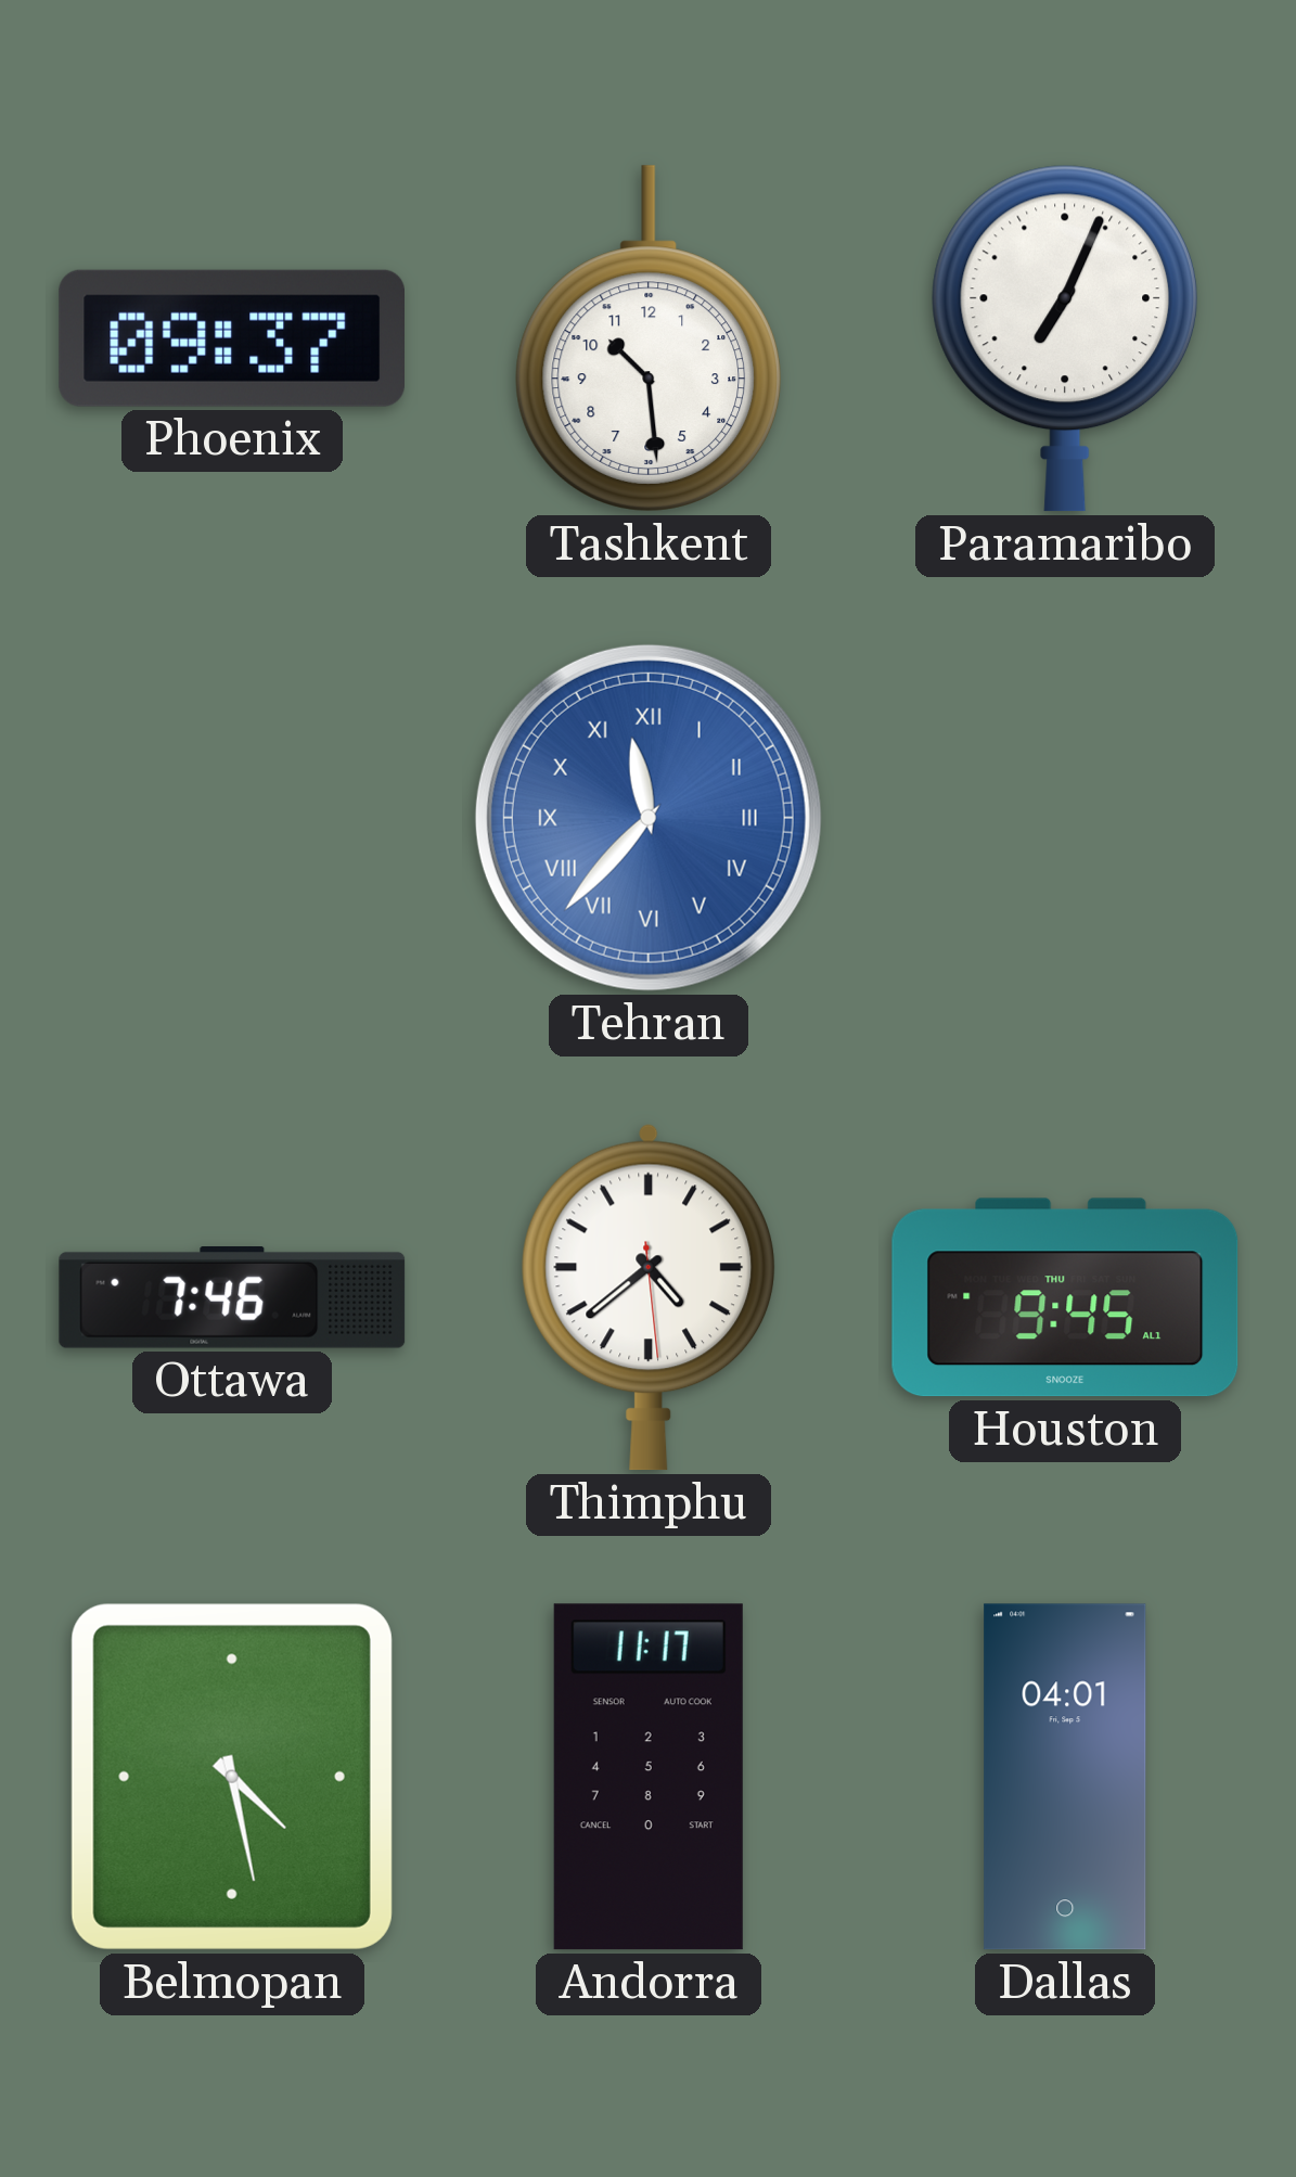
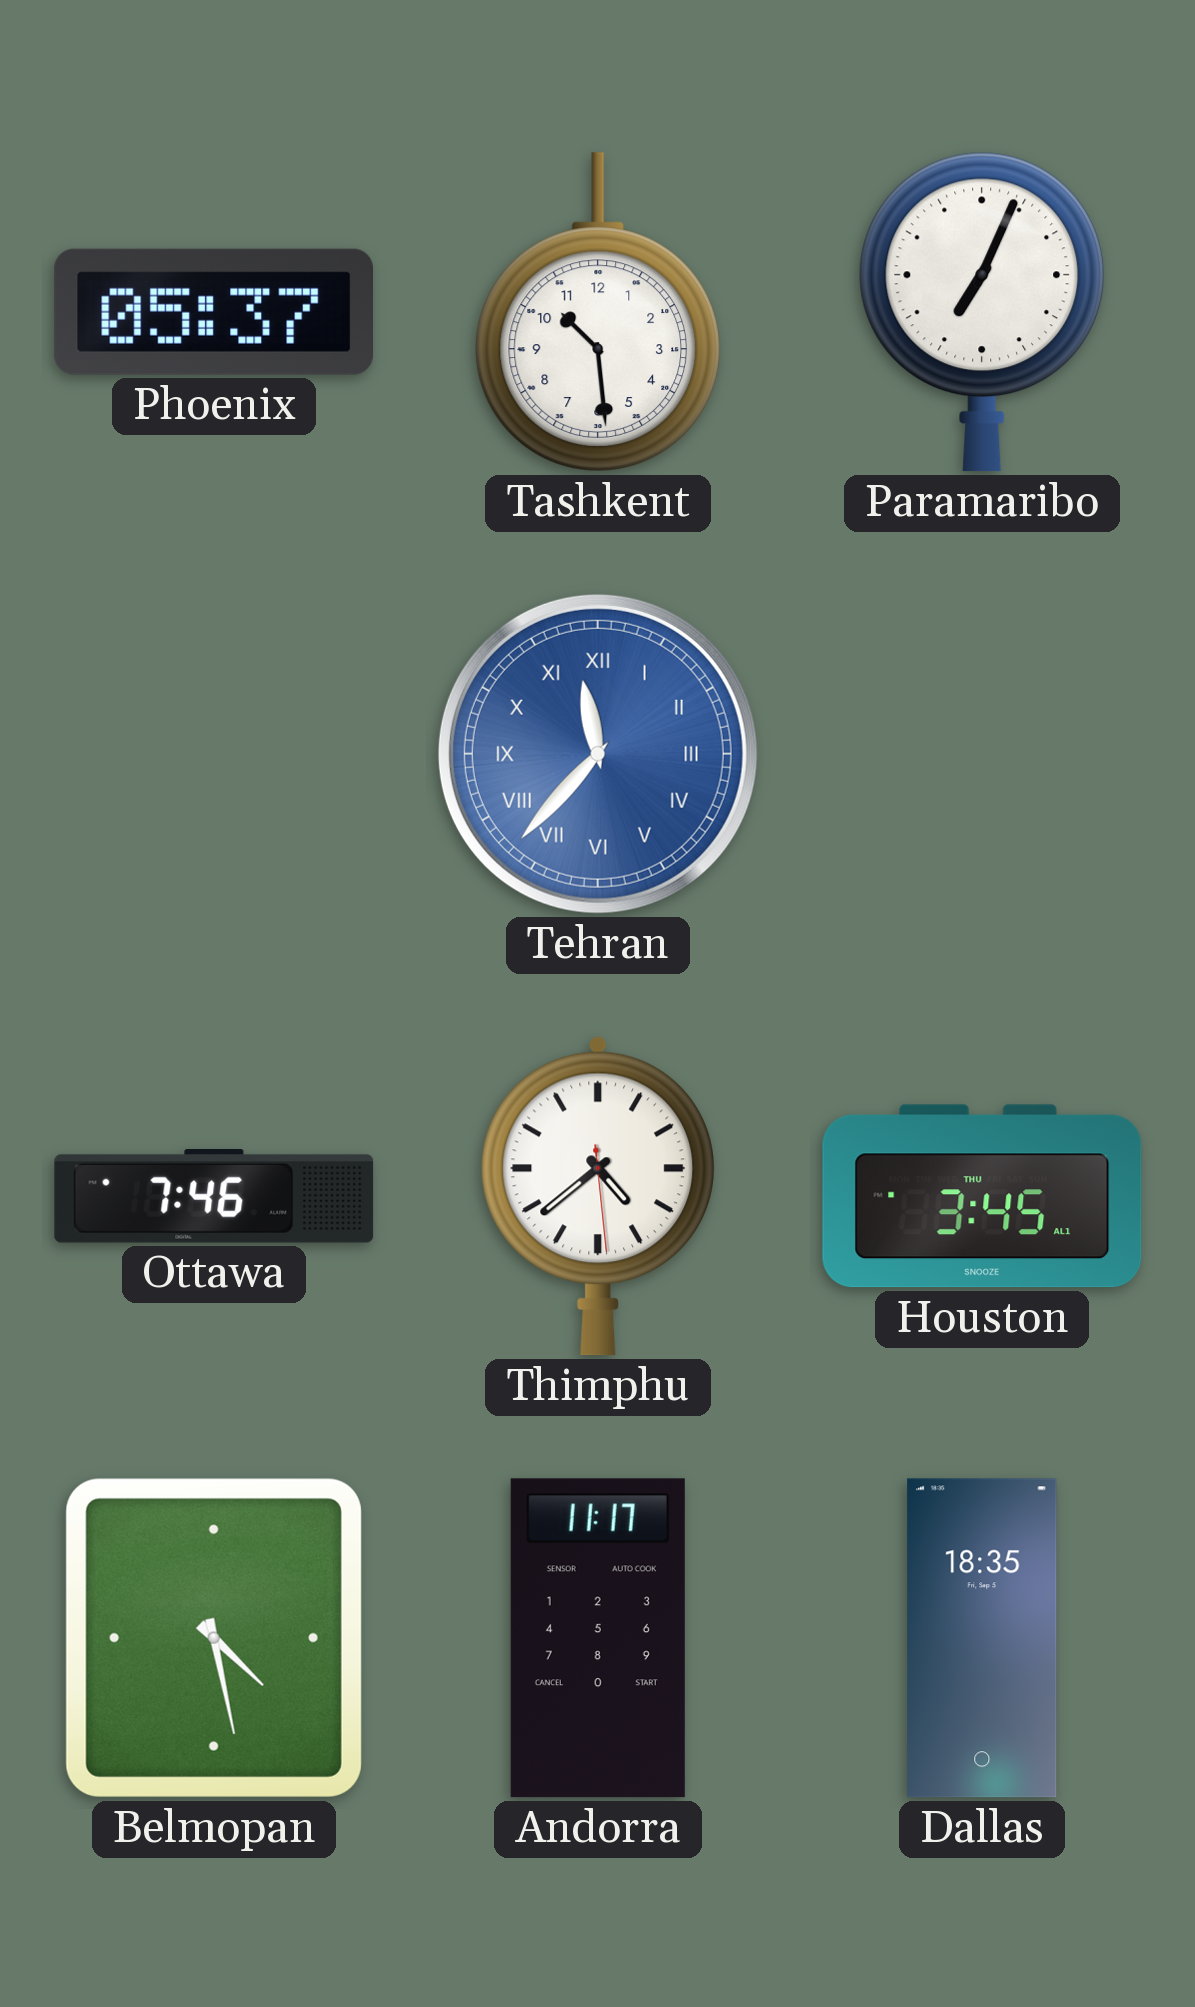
Phoenix: 09:37 -> 05:37
Houston: 9:45 -> 3:45
Dallas: 04:01 -> 18:35
